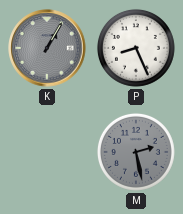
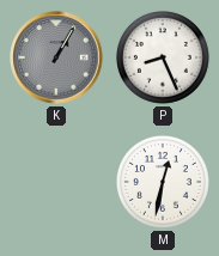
M: 2:28 -> 12:32
M dial: grey -> white
